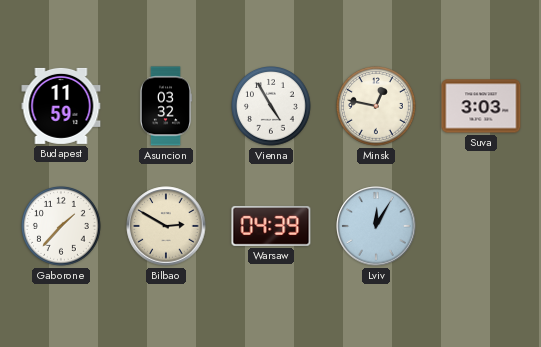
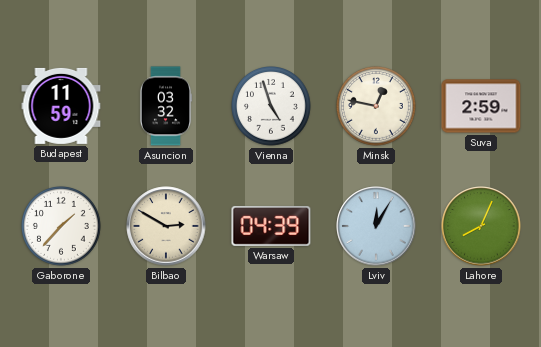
Vienna: 4:55 -> 4:57
Suva: 3:03 -> 2:59
Lahore: none -> 8:04
